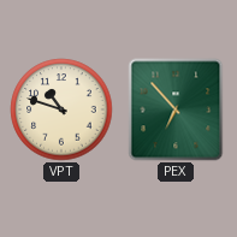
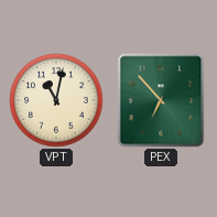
VPT: 10:48 -> 11:02
